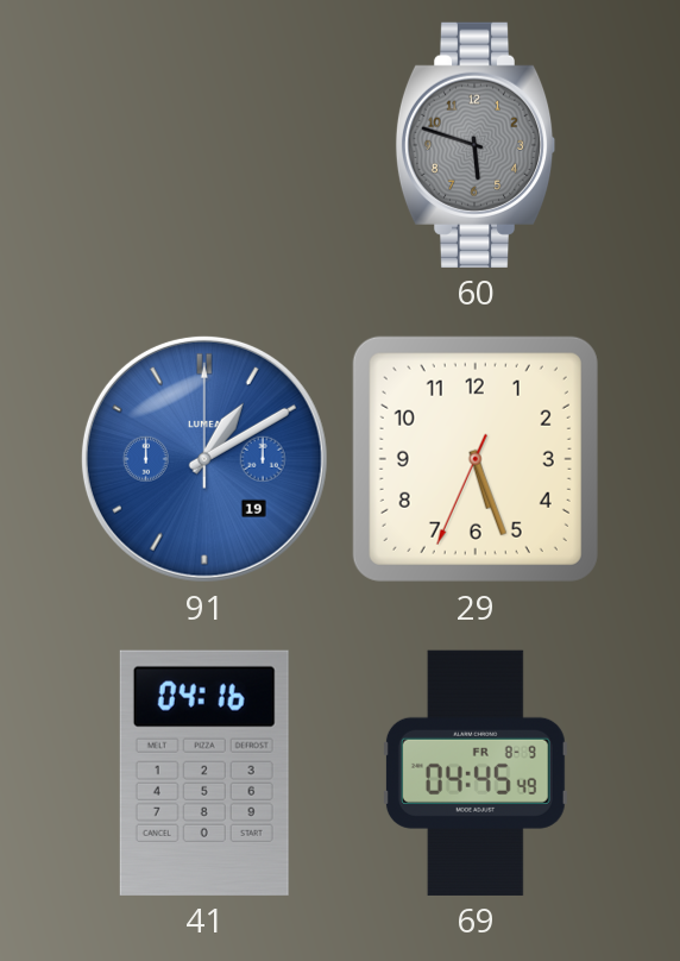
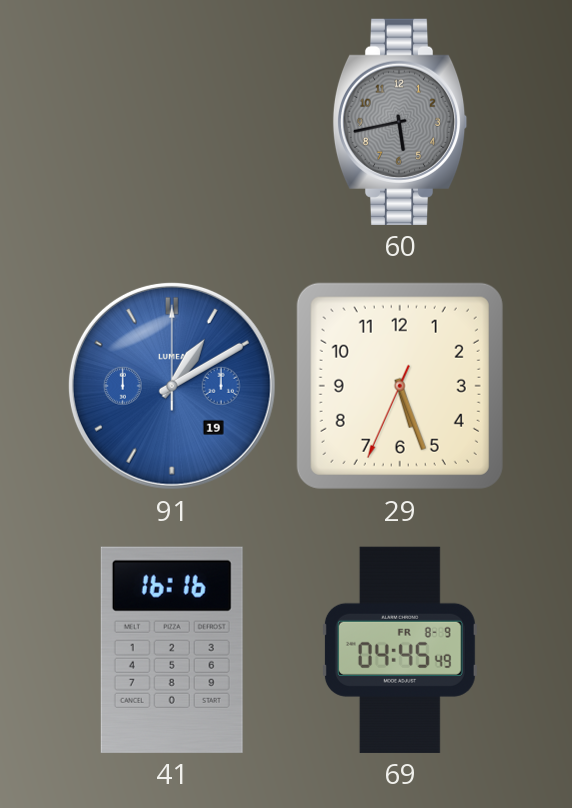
60: 5:48 -> 5:43
41: 04:16 -> 16:16
